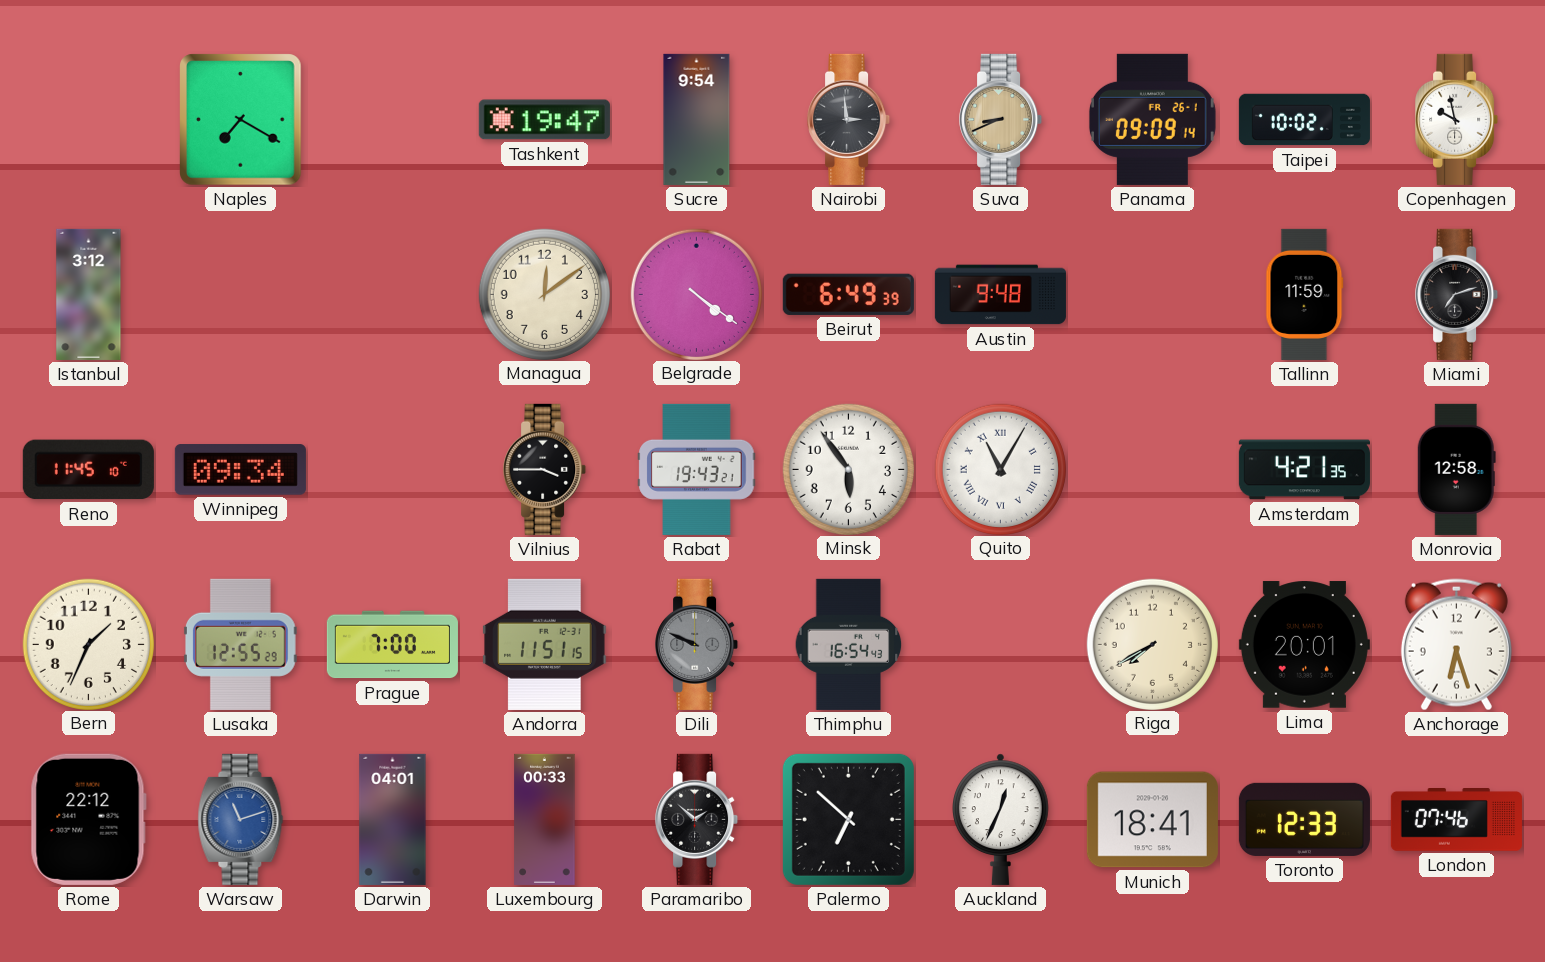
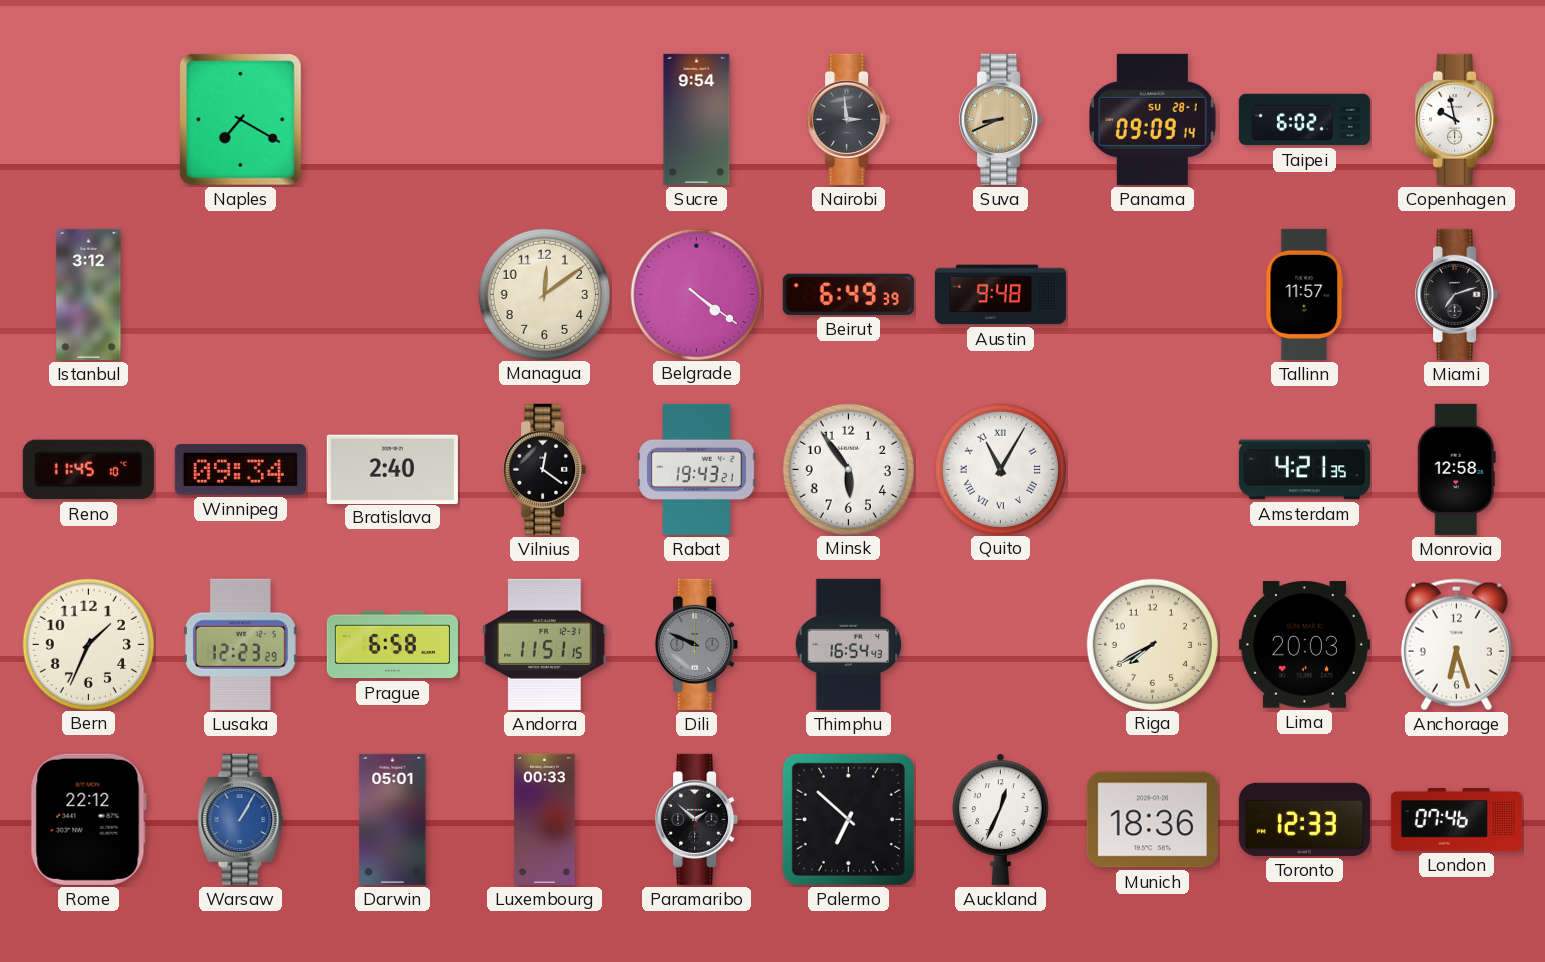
Tashkent: 19:47 -> none
Panama date: FR 26-1 -> SU 28-1
Taipei: 10:02 -> 6:02
Tallinn: 11:59 -> 11:57
Bratislava: none -> 2:40
Vilnius: 3:45 -> 12:21
Lusaka: 12:55 -> 12:23
Prague: 7:00 -> 6:58
Lima: 20:01 -> 20:03
Warsaw: 11:12 -> 1:05
Darwin: 04:01 -> 05:01
Munich: 18:41 -> 18:36
